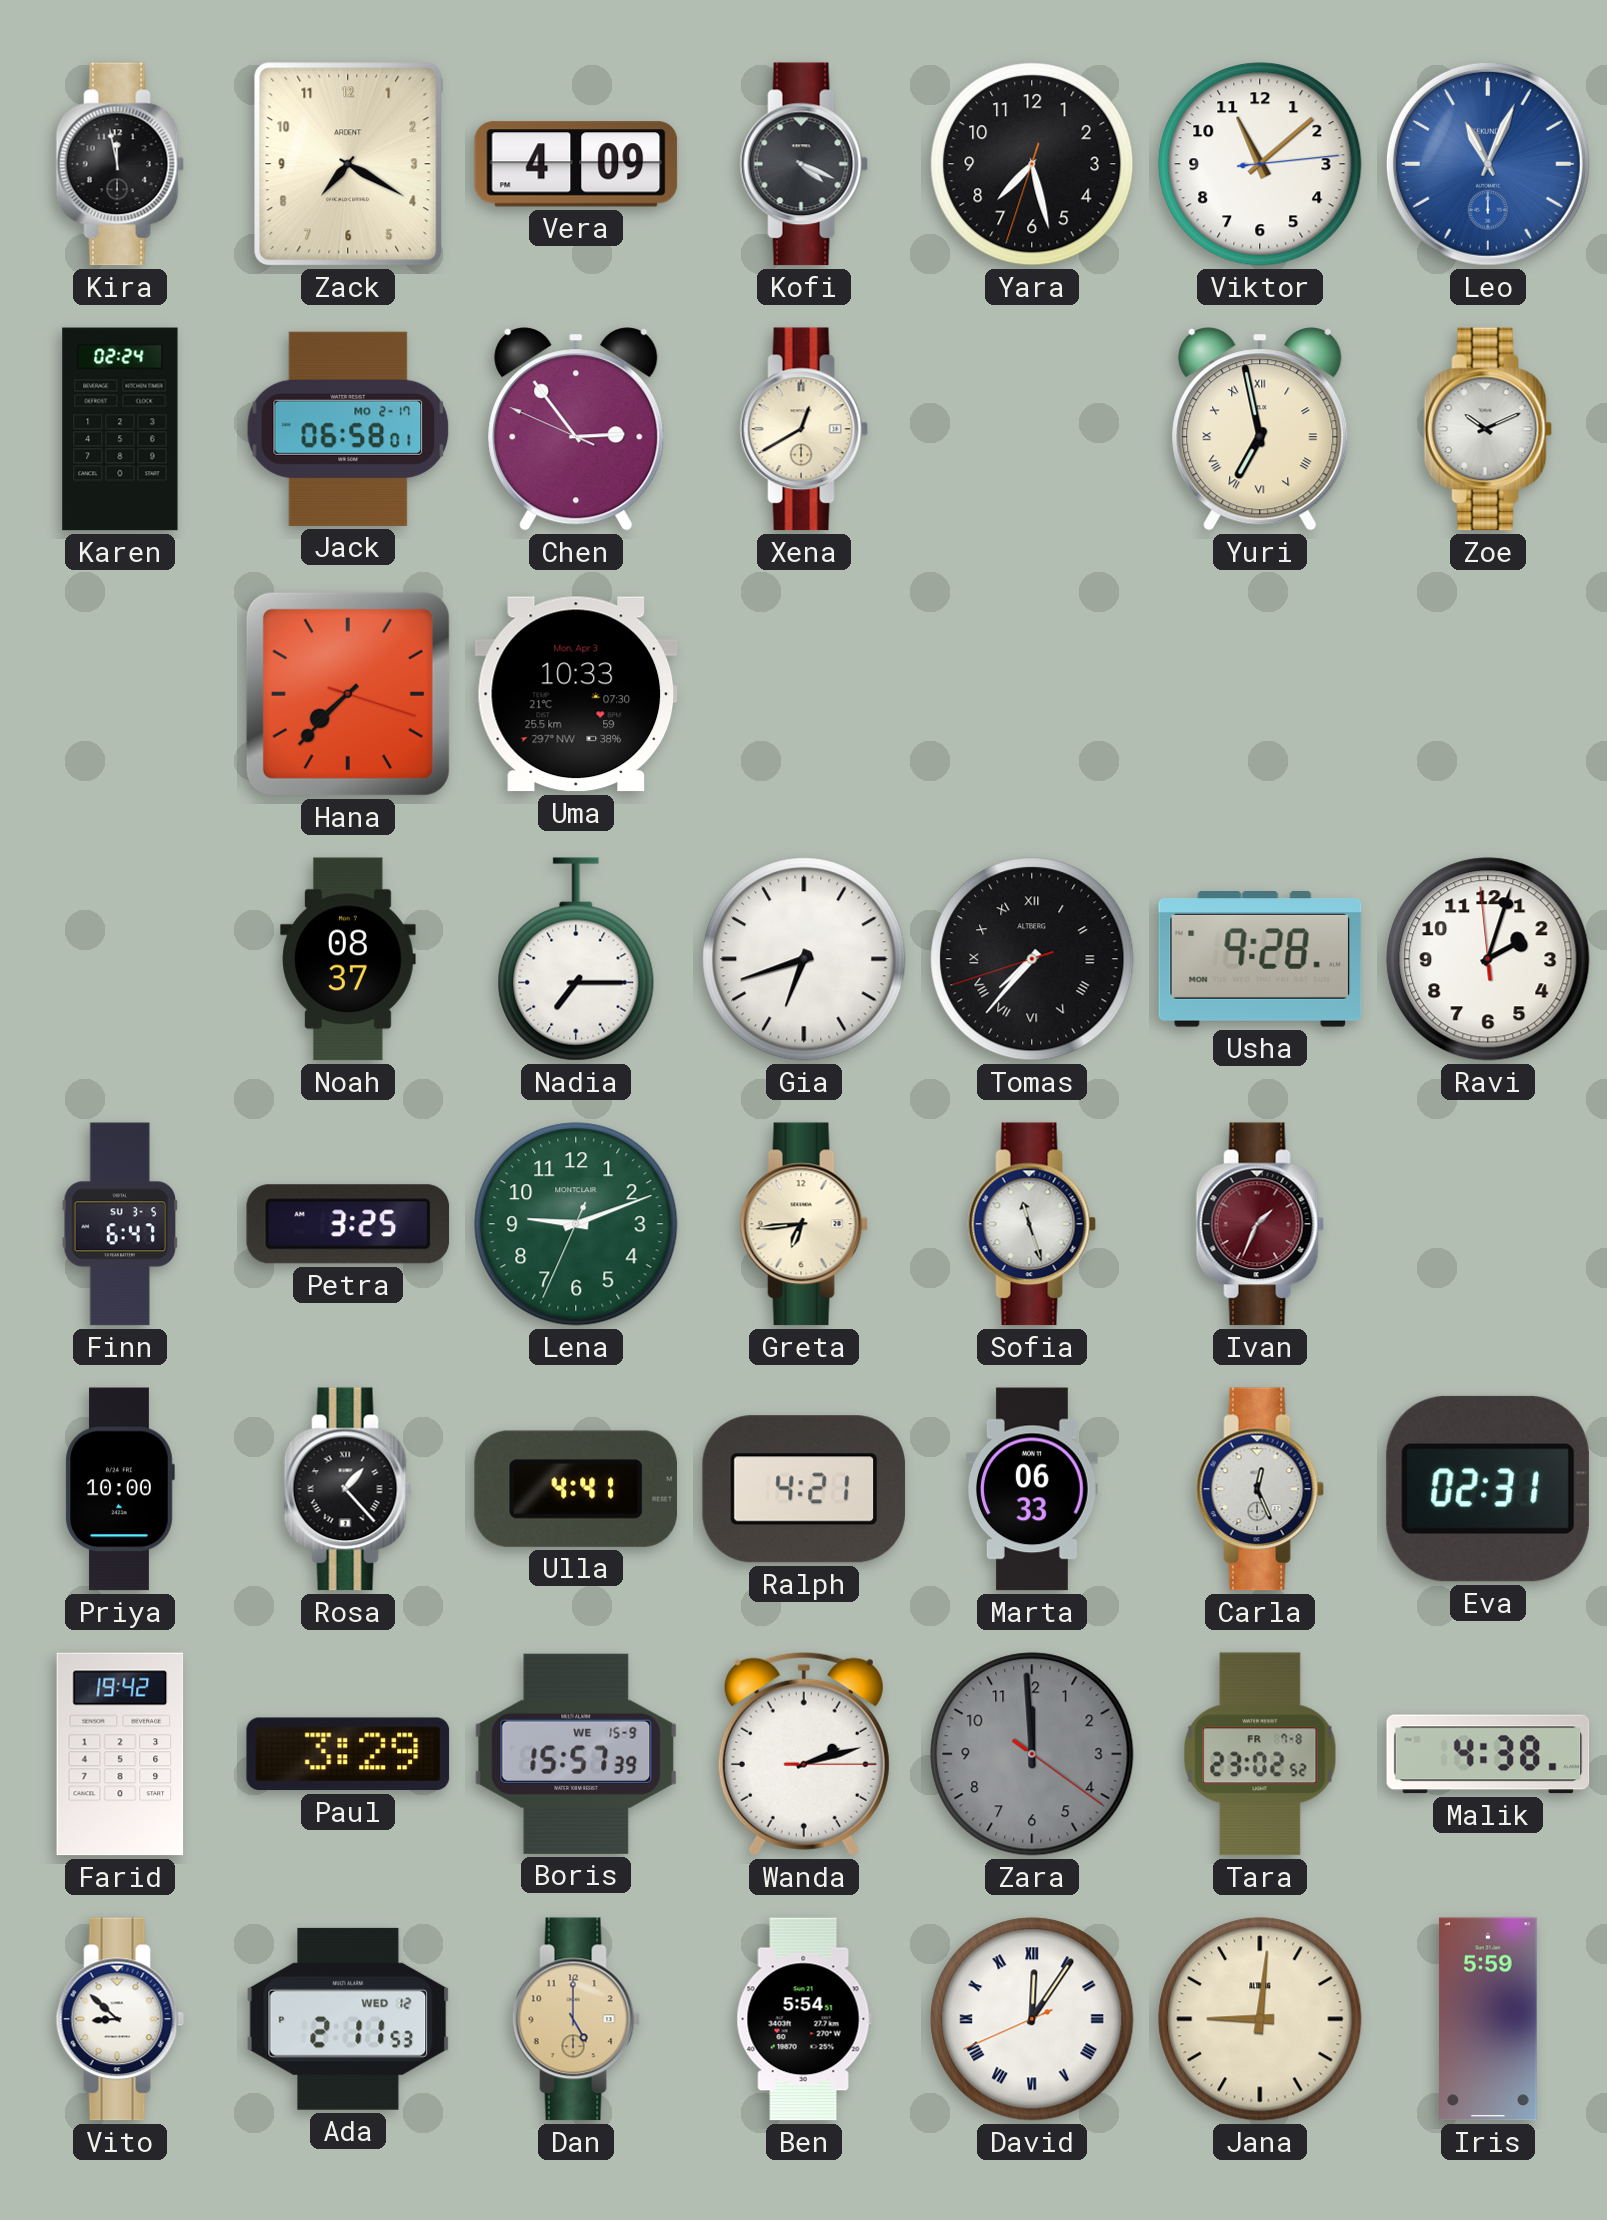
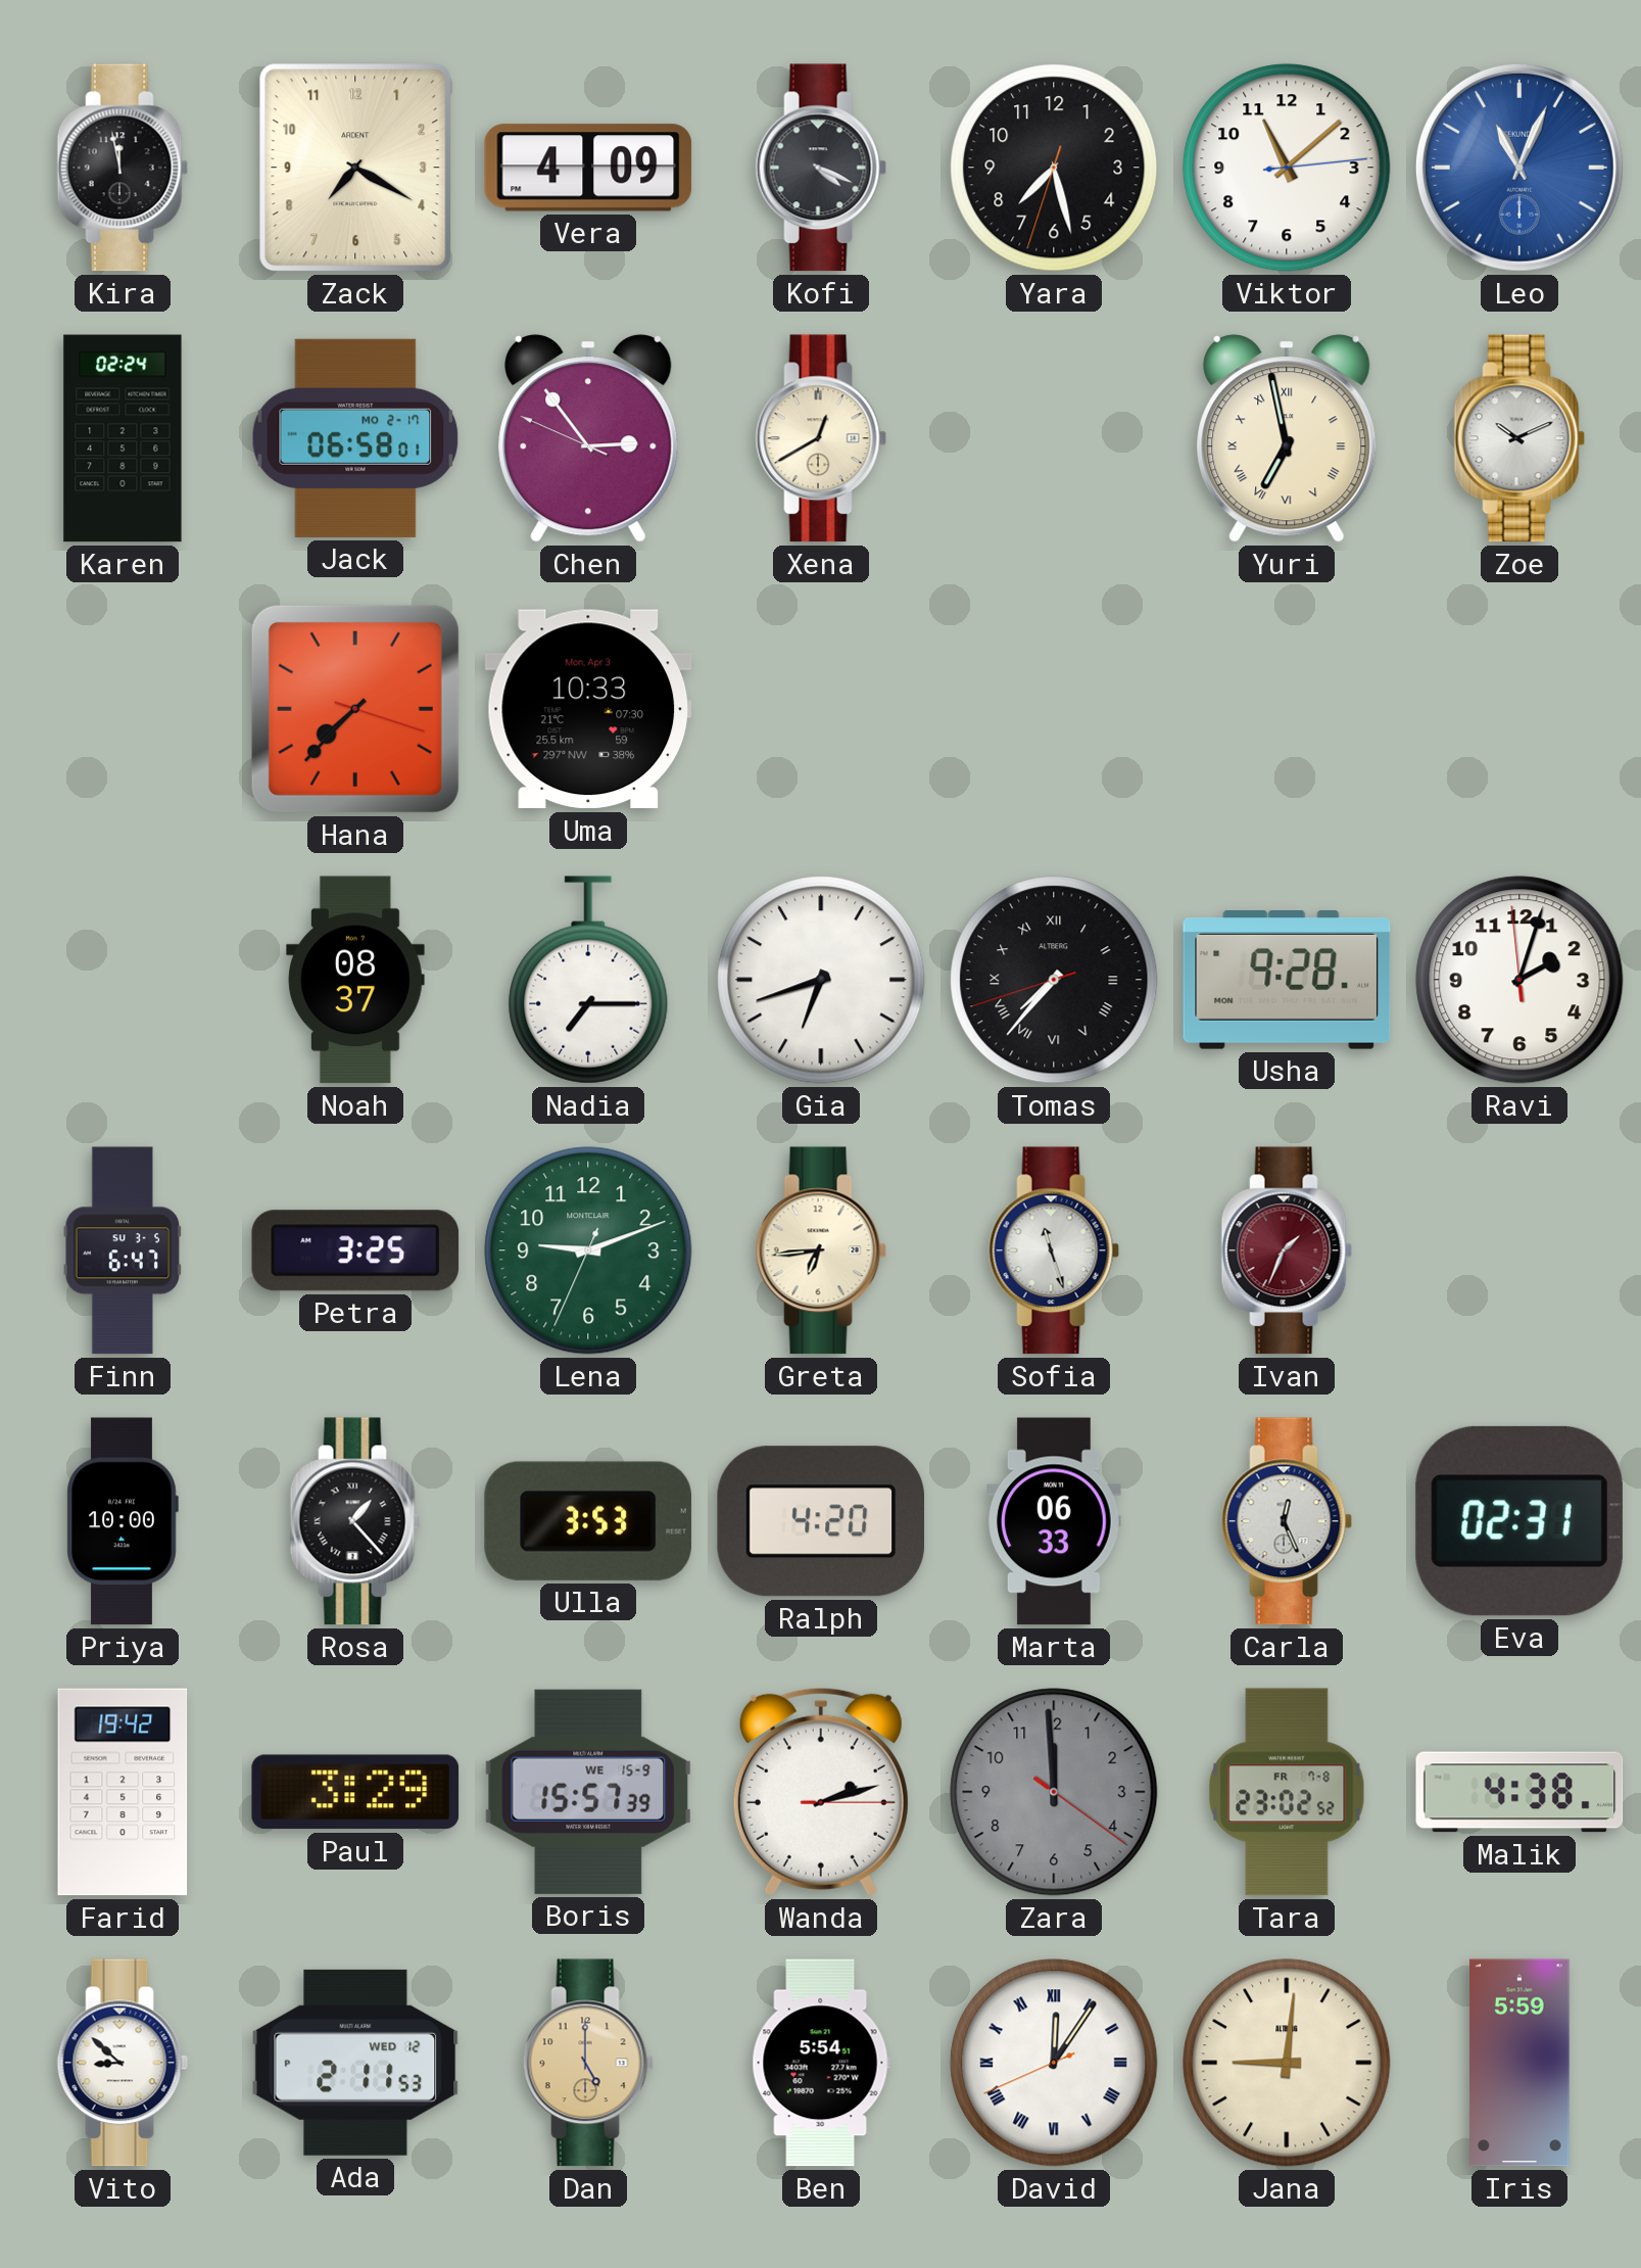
Ulla: 4:41 -> 3:53
Ralph: 4:21 -> 4:20
